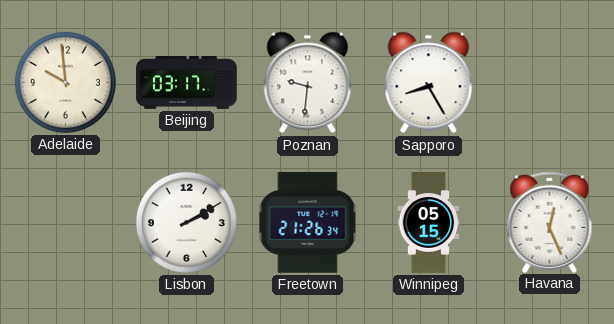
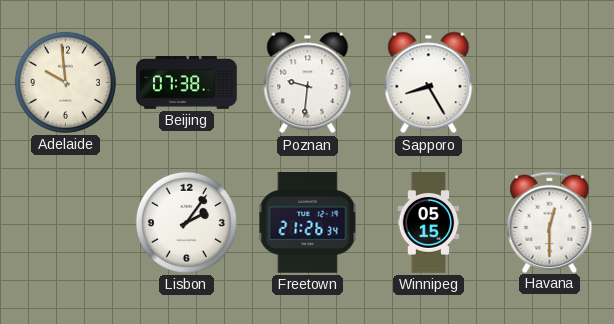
Beijing: 03:17 -> 07:38
Lisbon: 2:10 -> 2:06
Havana: 12:26 -> 12:30
